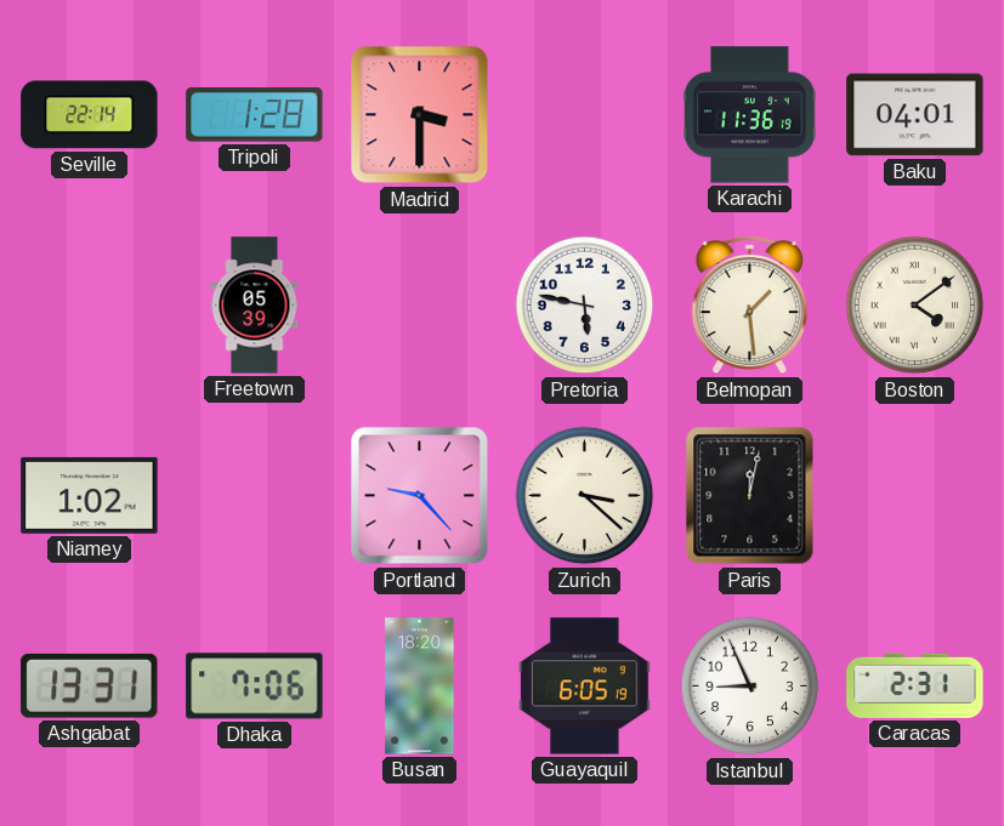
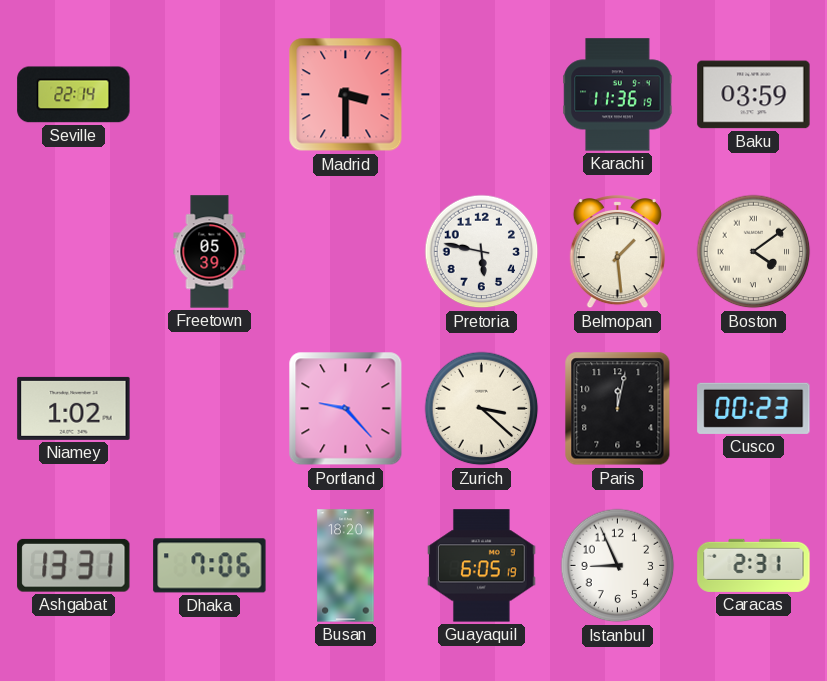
Tripoli: 1:28 -> none
Baku: 04:01 -> 03:59
Cusco: none -> 00:23
